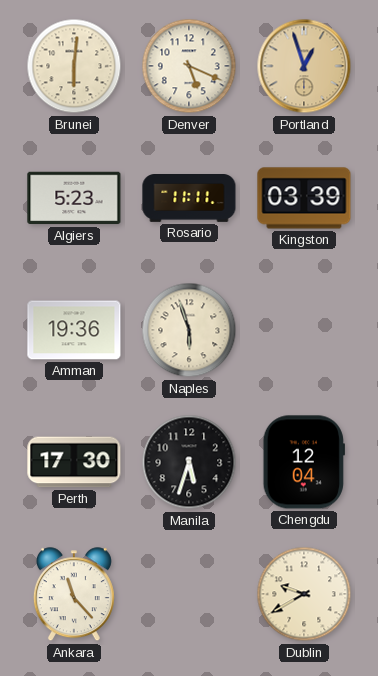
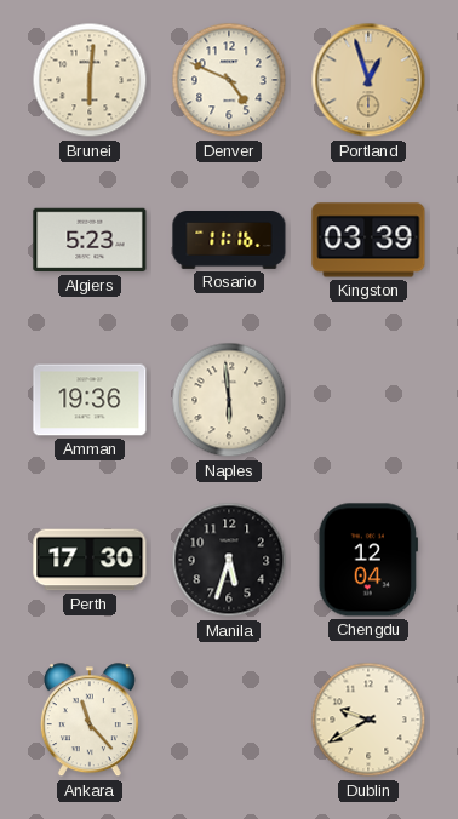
Denver: 5:19 -> 4:49
Rosario: 11:11 -> 11:16
Naples: 5:57 -> 5:59
